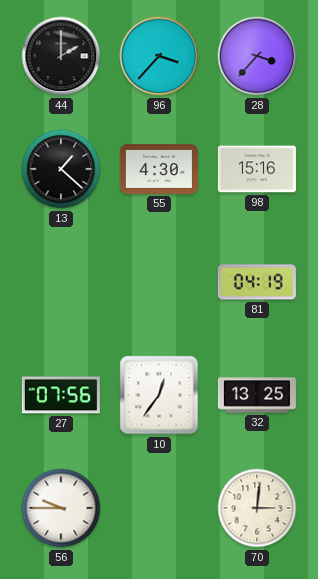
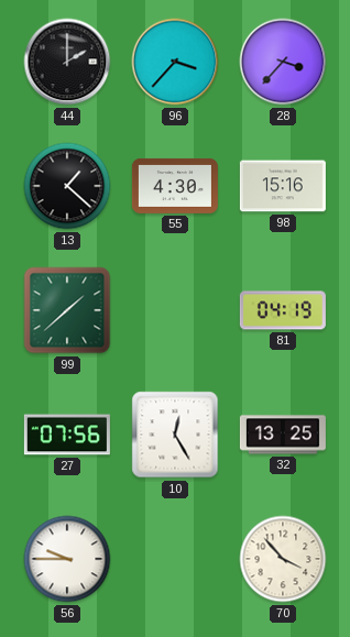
99: none -> 1:38
10: 12:36 -> 12:25
70: 3:01 -> 3:53
